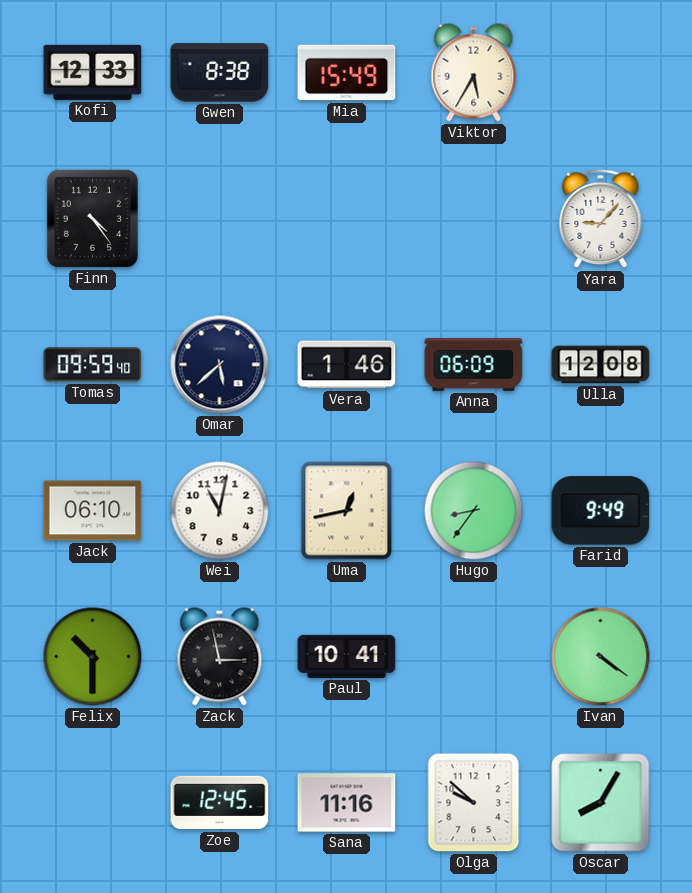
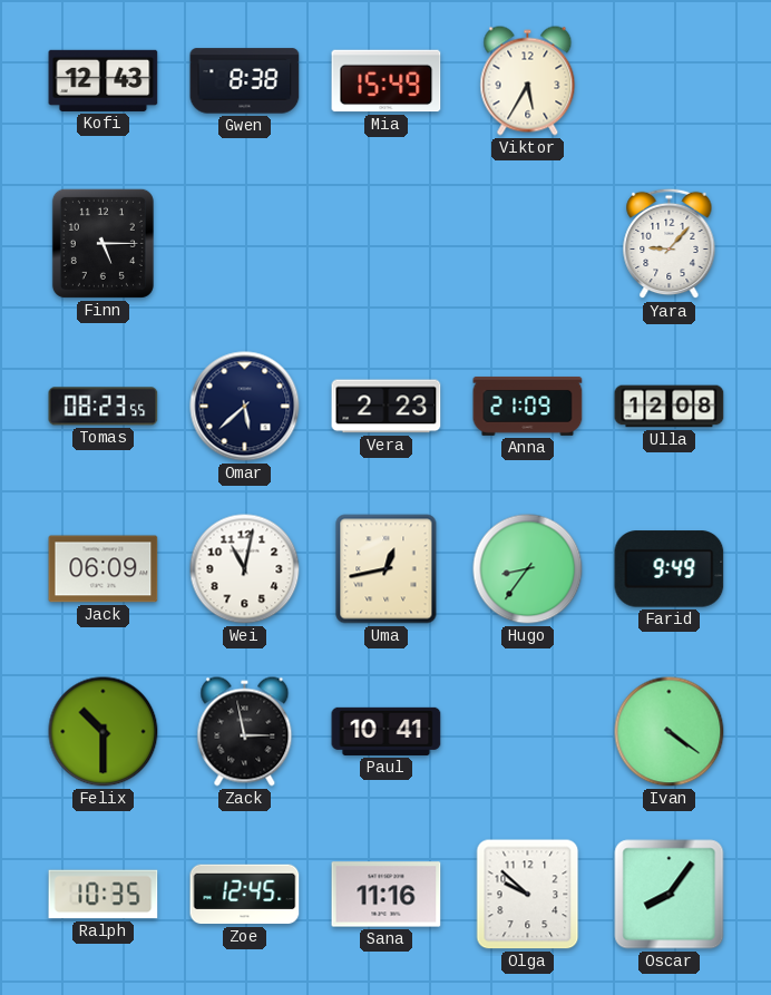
Kofi: 12:33 -> 12:43
Finn: 4:24 -> 5:15
Tomas: 09:59 -> 08:23
Vera: 1:46 -> 2:23
Anna: 06:09 -> 21:09
Jack: 06:10 -> 06:09
Ralph: none -> 10:35
Oscar: 8:05 -> 8:06
